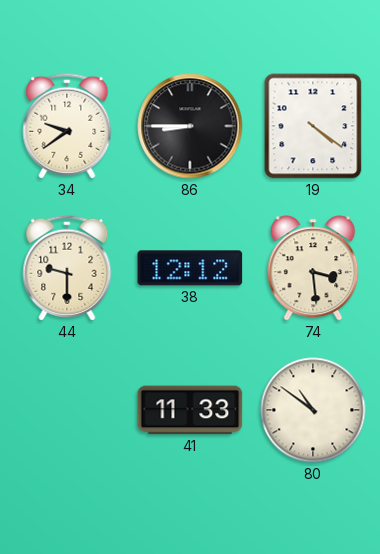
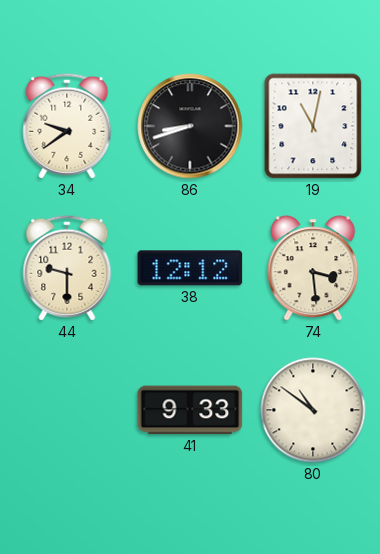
86: 8:45 -> 8:42
19: 4:21 -> 11:02
41: 11:33 -> 9:33
